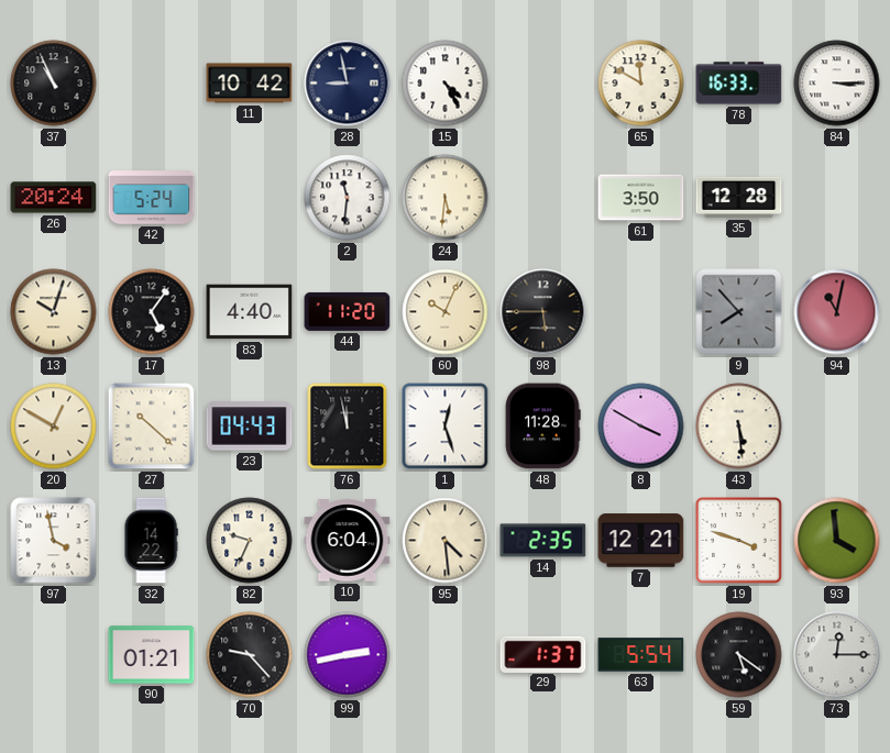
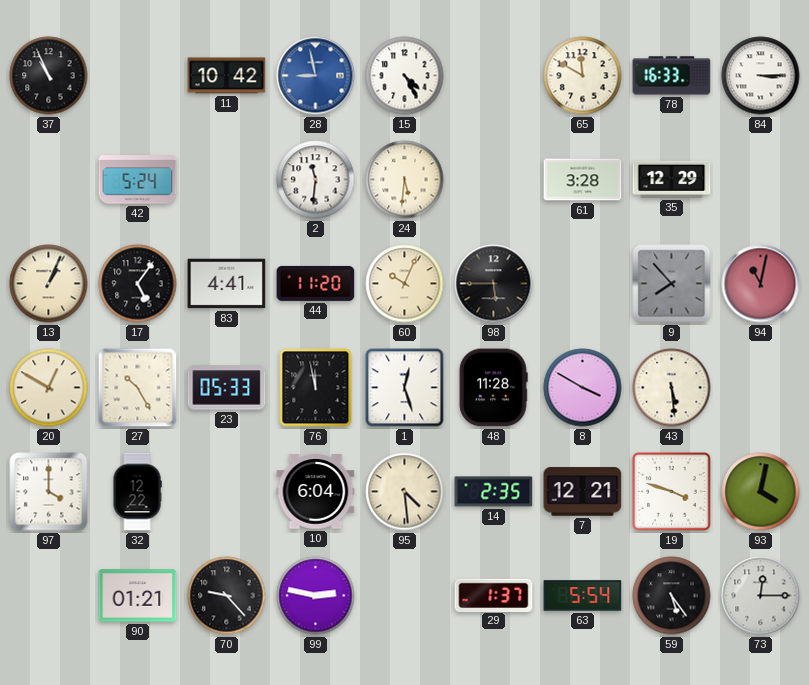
28 dial: navy -> blue
26: 20:24 -> none
61: 3:50 -> 3:28
35: 12:28 -> 12:29
13: 10:03 -> 1:04
83: 4:40 -> 4:41
27: 10:22 -> 10:25
23: 04:43 -> 05:33
97: 3:58 -> 4:00
32: 14:22 -> 12:22
82: 9:34 -> none
93: 3:59 -> 4:02
99: 2:43 -> 2:47
59: 5:21 -> 5:24
